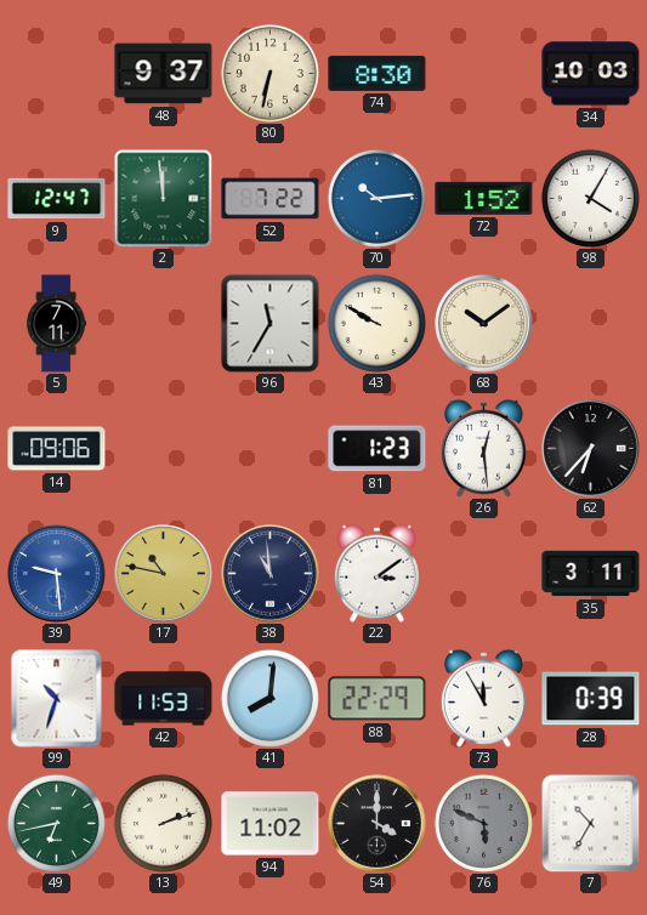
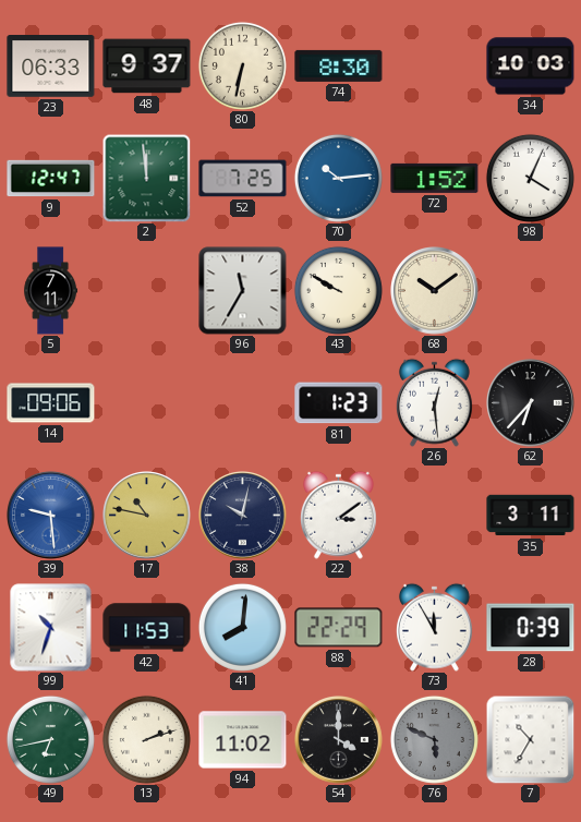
23: none -> 06:33
52: 7:22 -> 7:25
98: 4:05 -> 4:04
38: 10:59 -> 10:02
